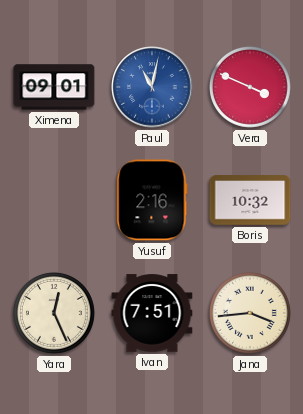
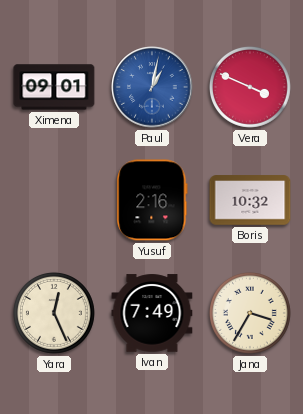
Paul: 11:02 -> 1:02
Ivan: 7:51 -> 7:49
Jana: 3:44 -> 3:35
